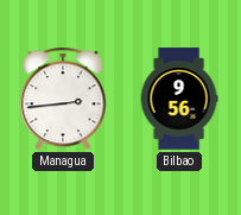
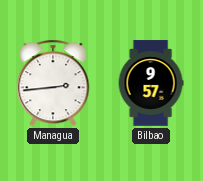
Bilbao: 9:56 -> 9:57
